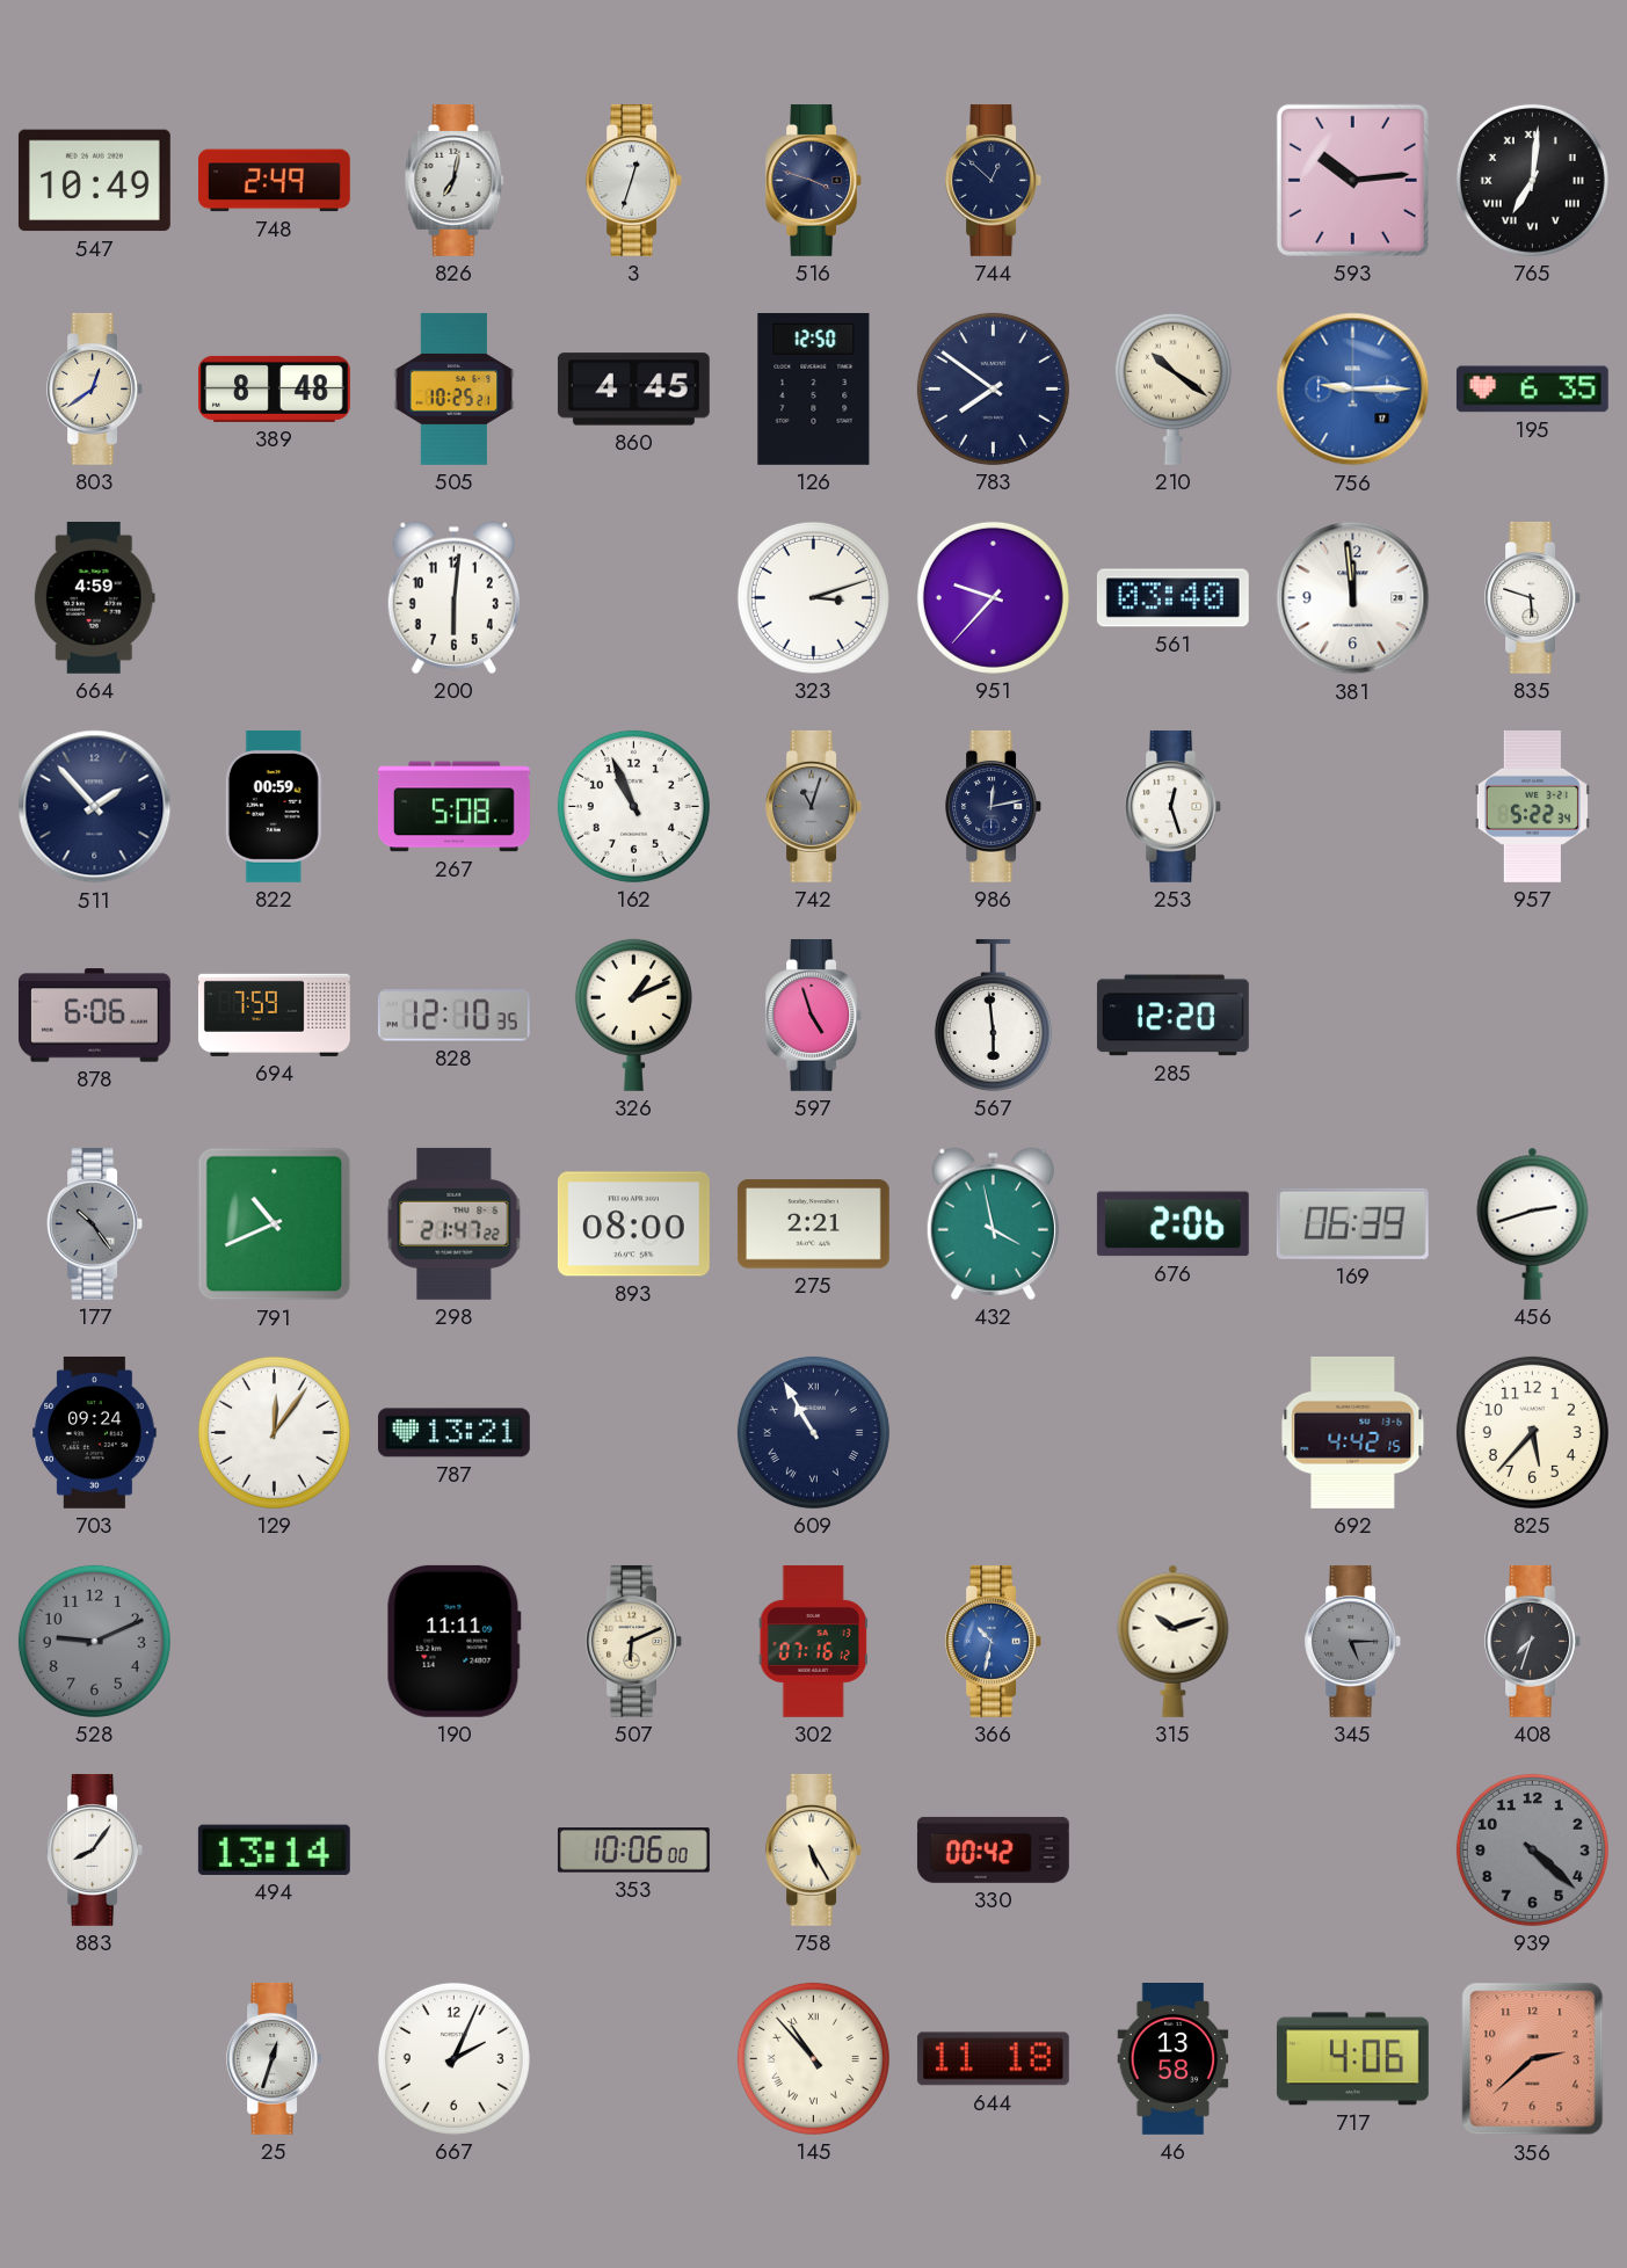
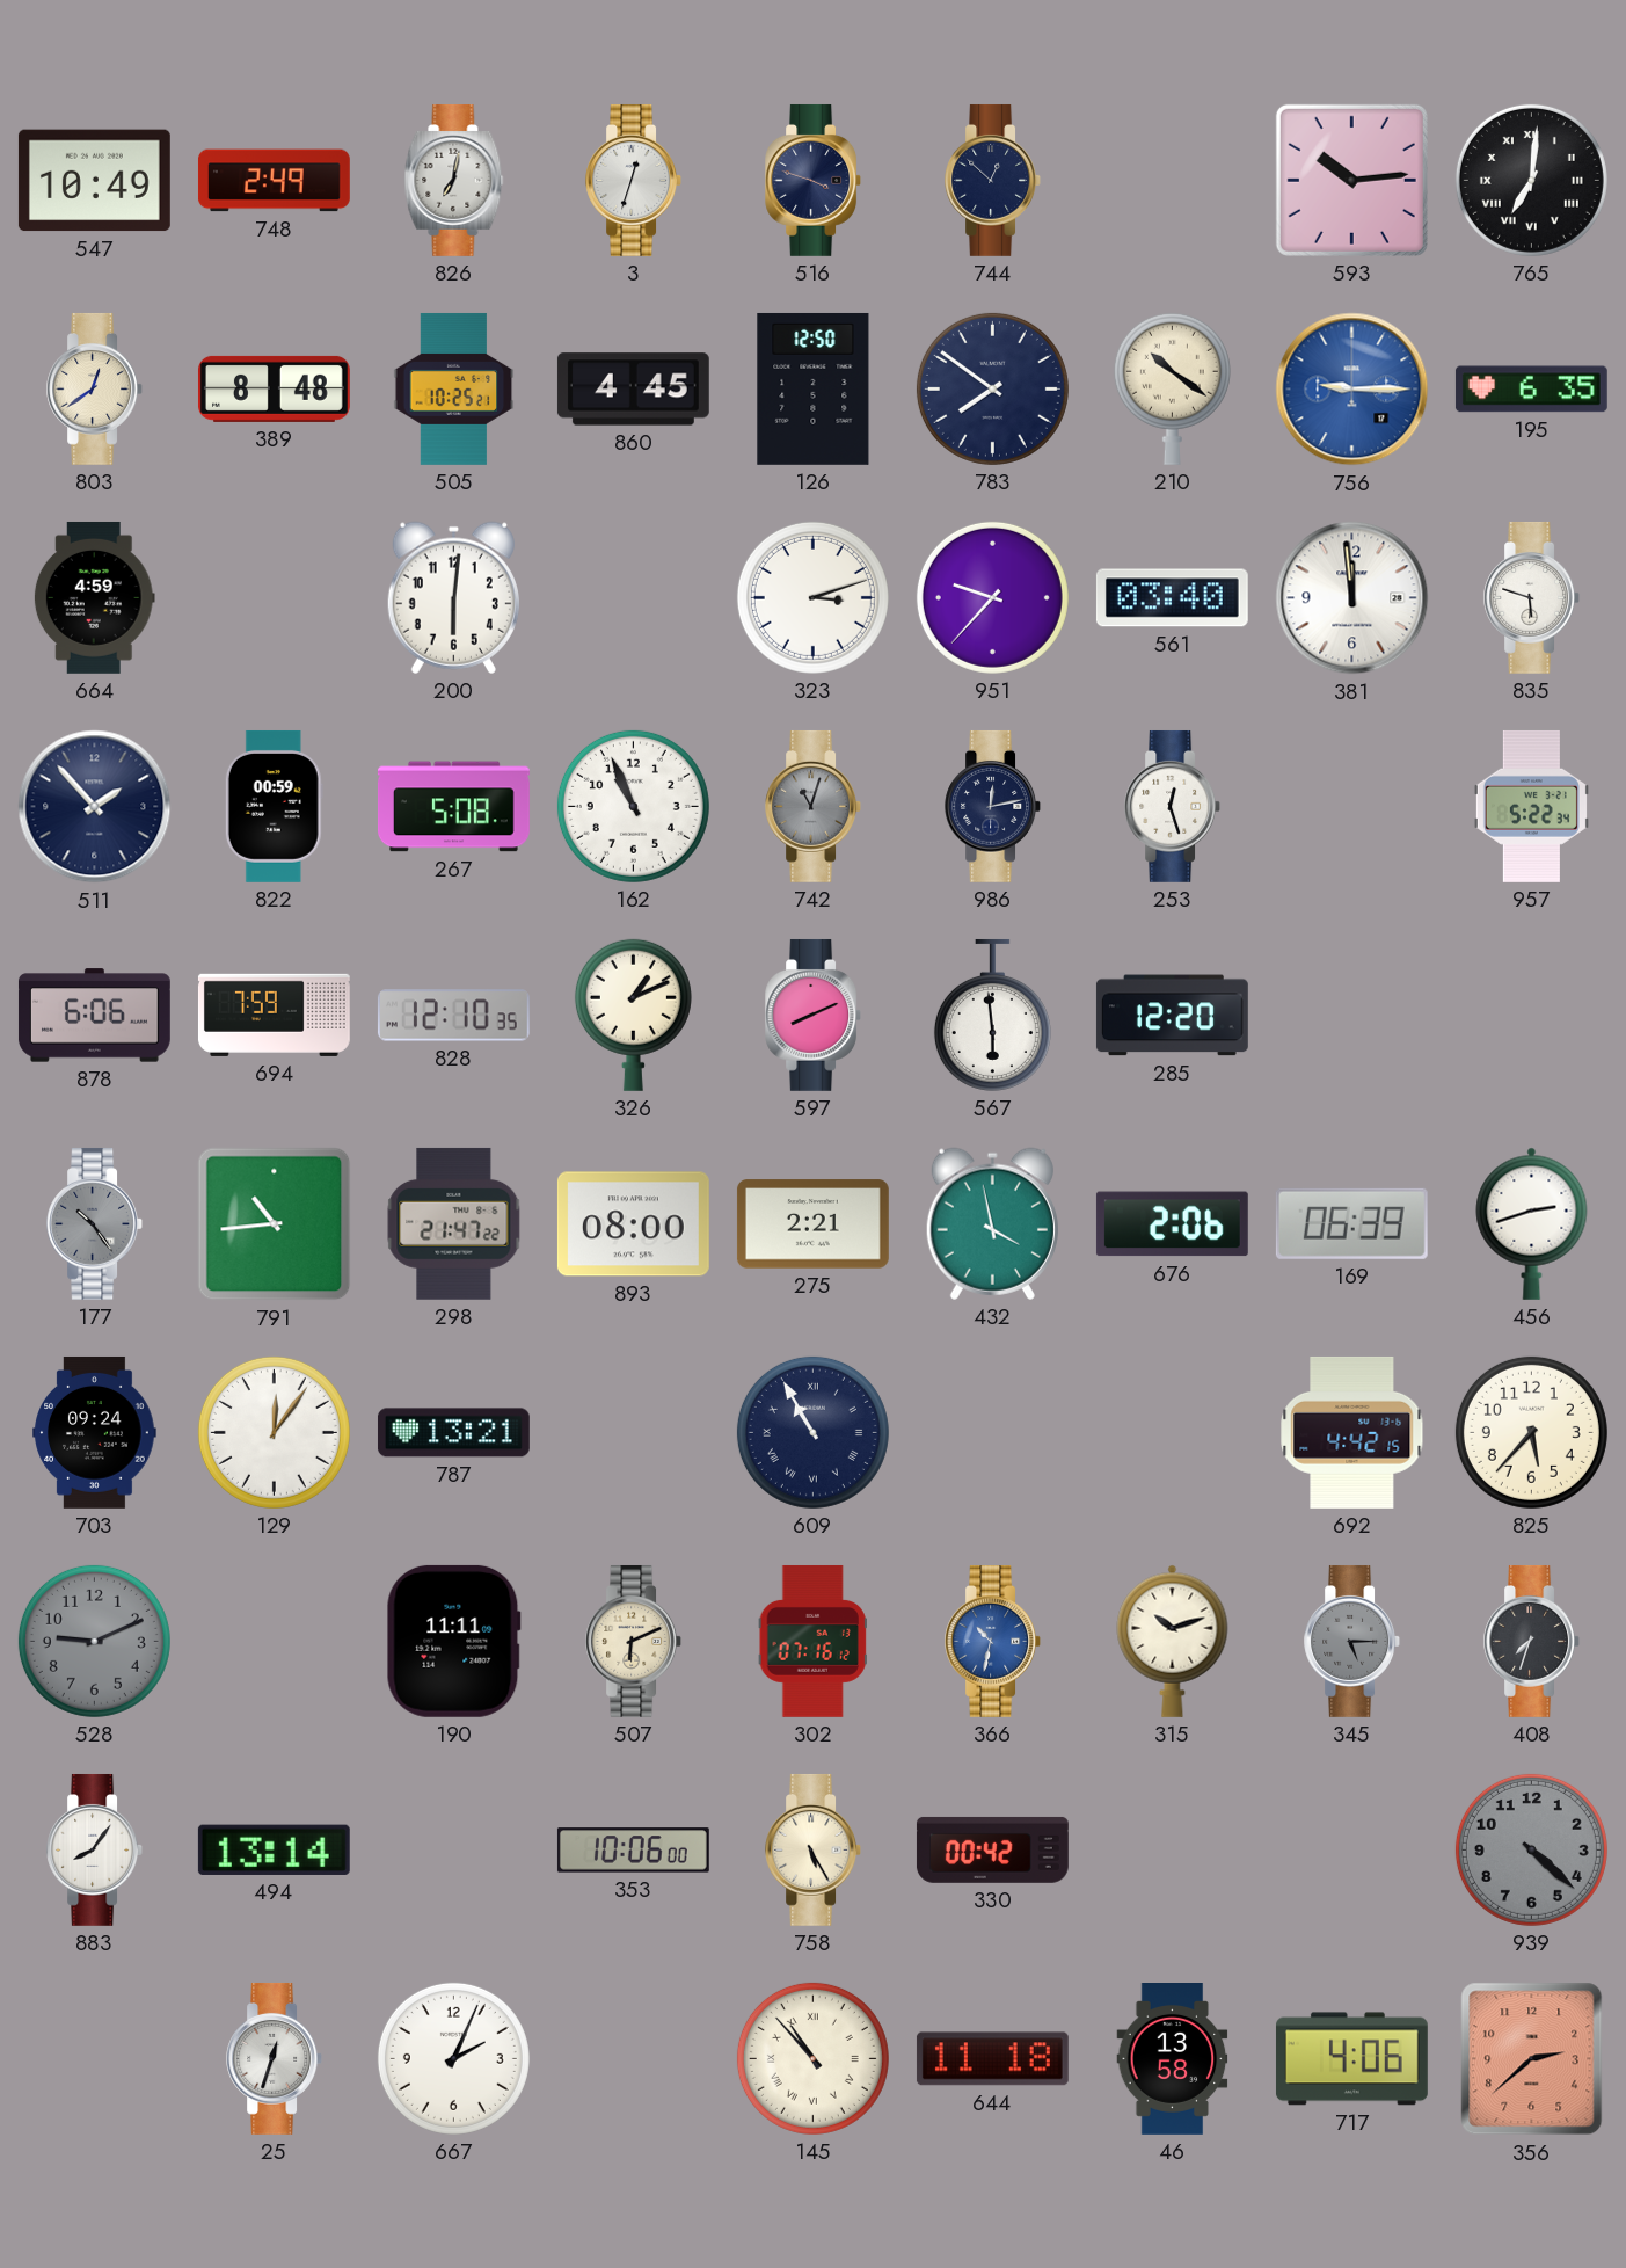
597: 4:57 -> 8:11
791: 10:41 -> 10:44
